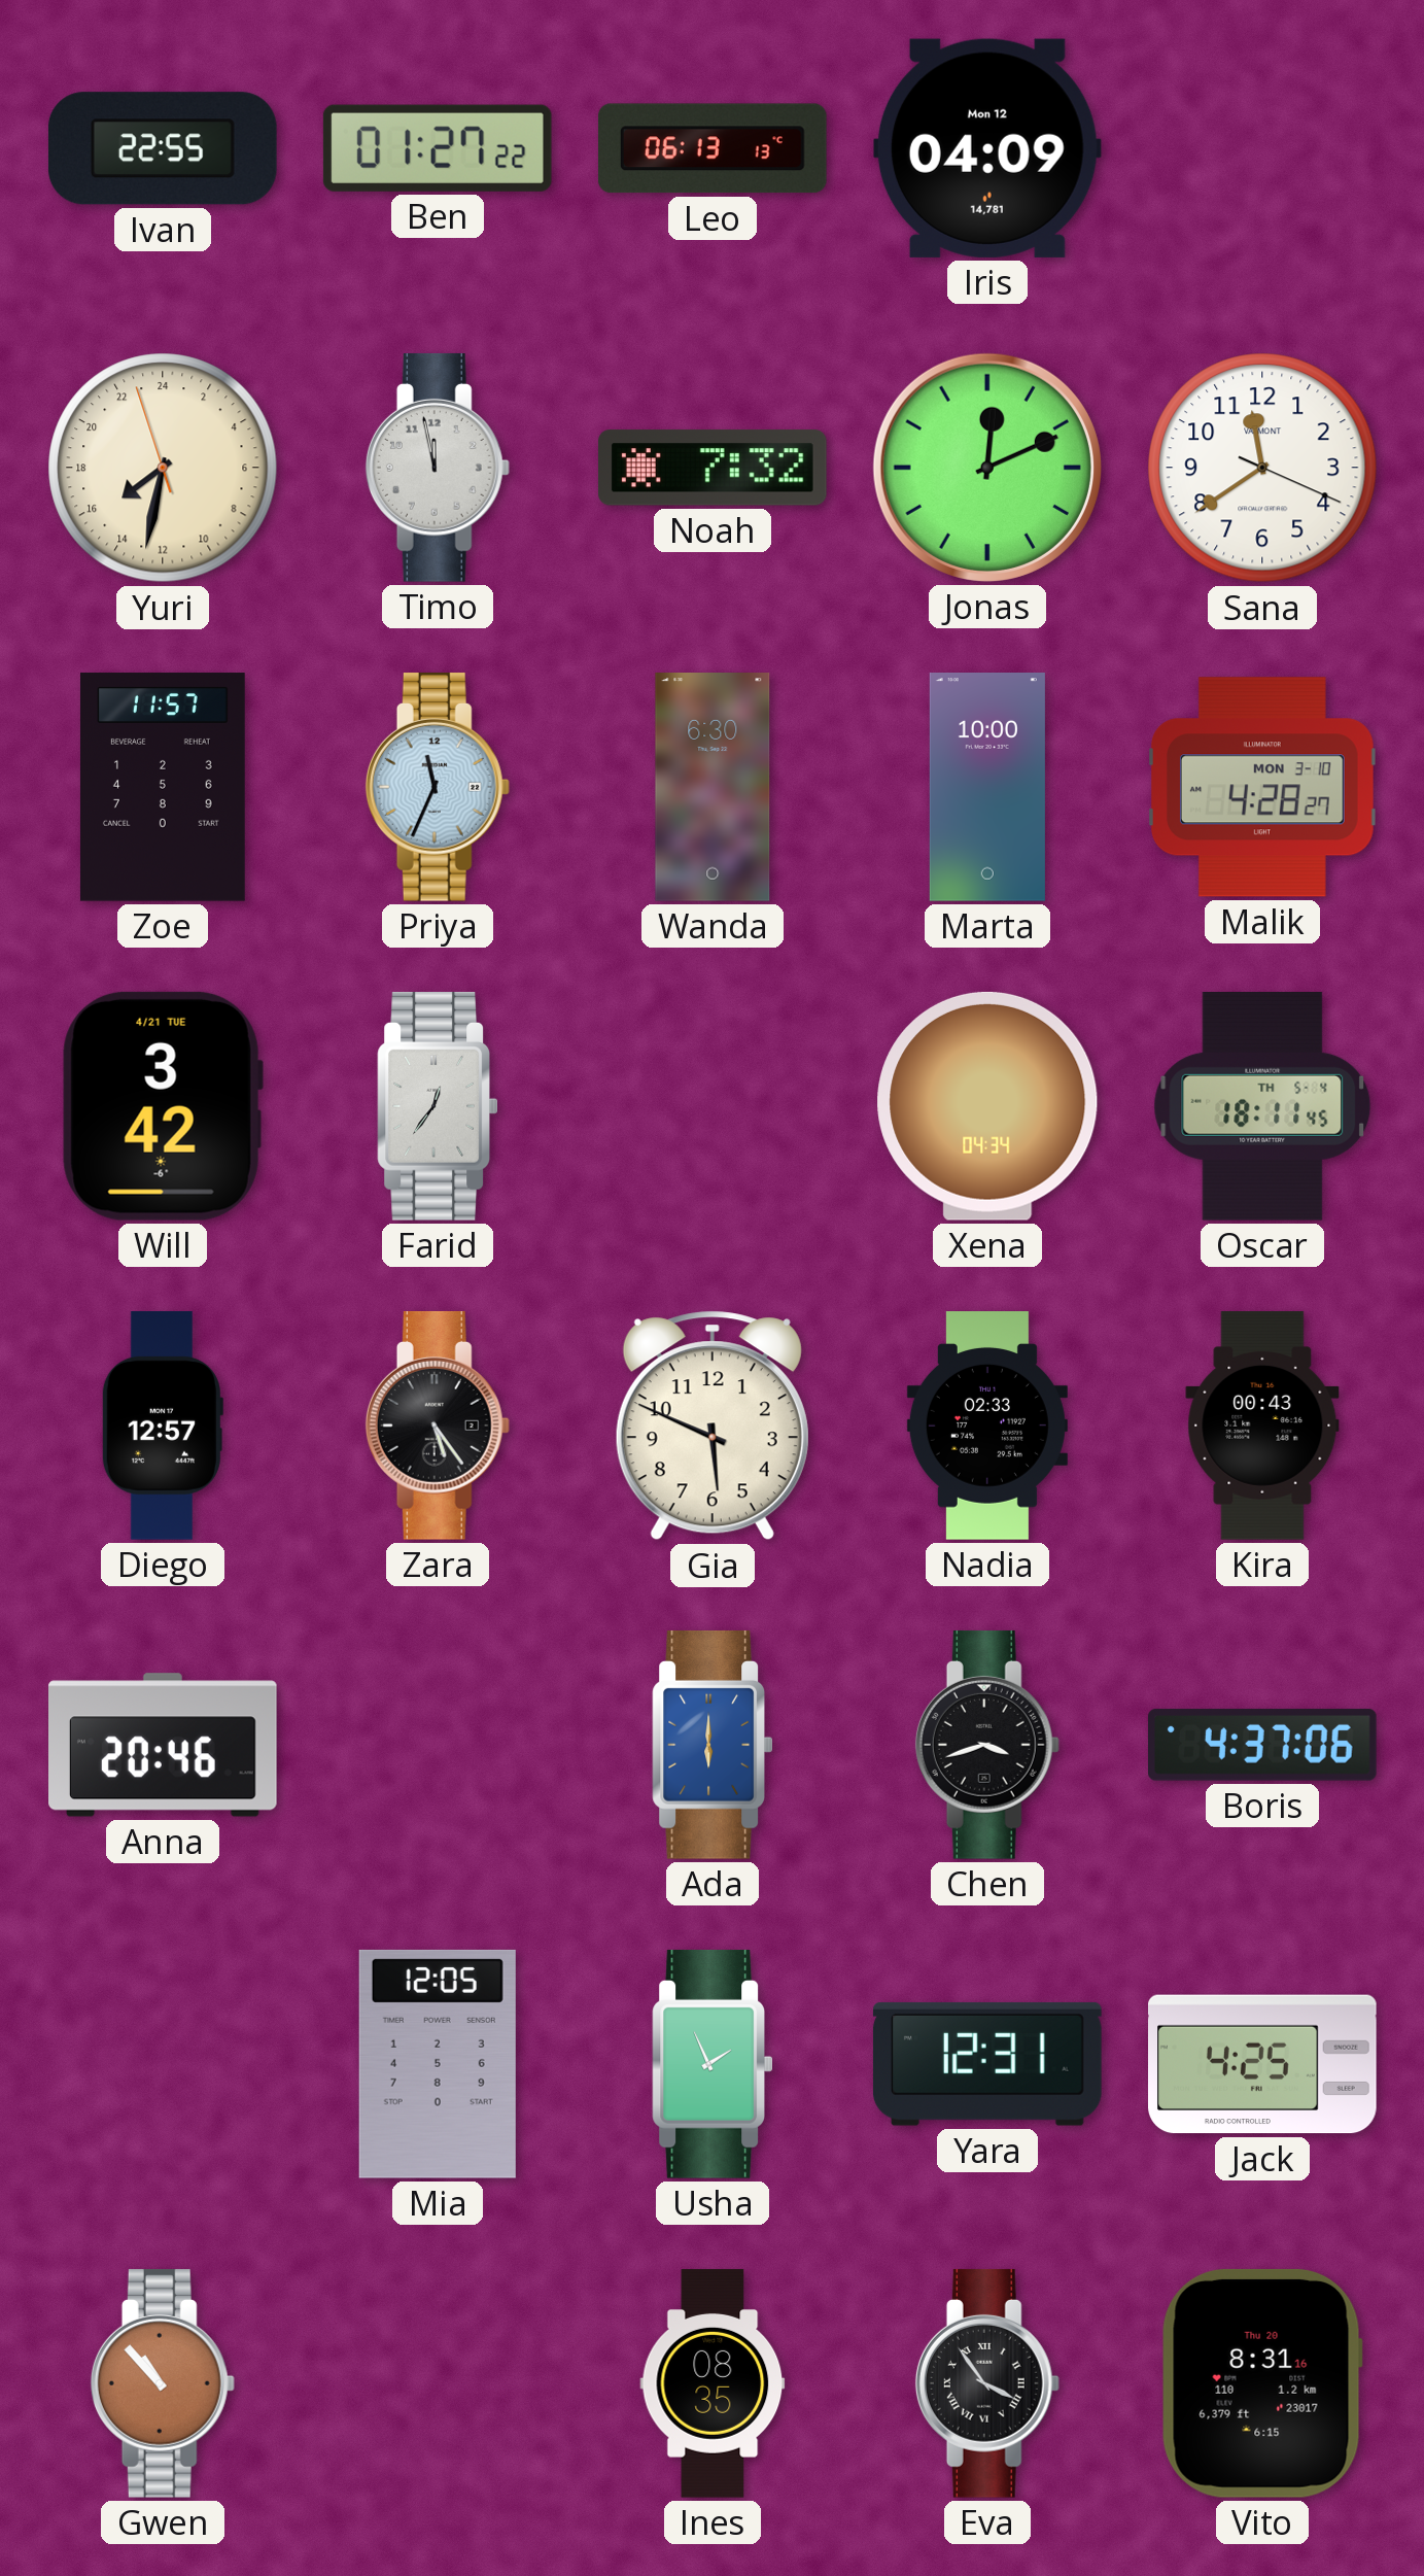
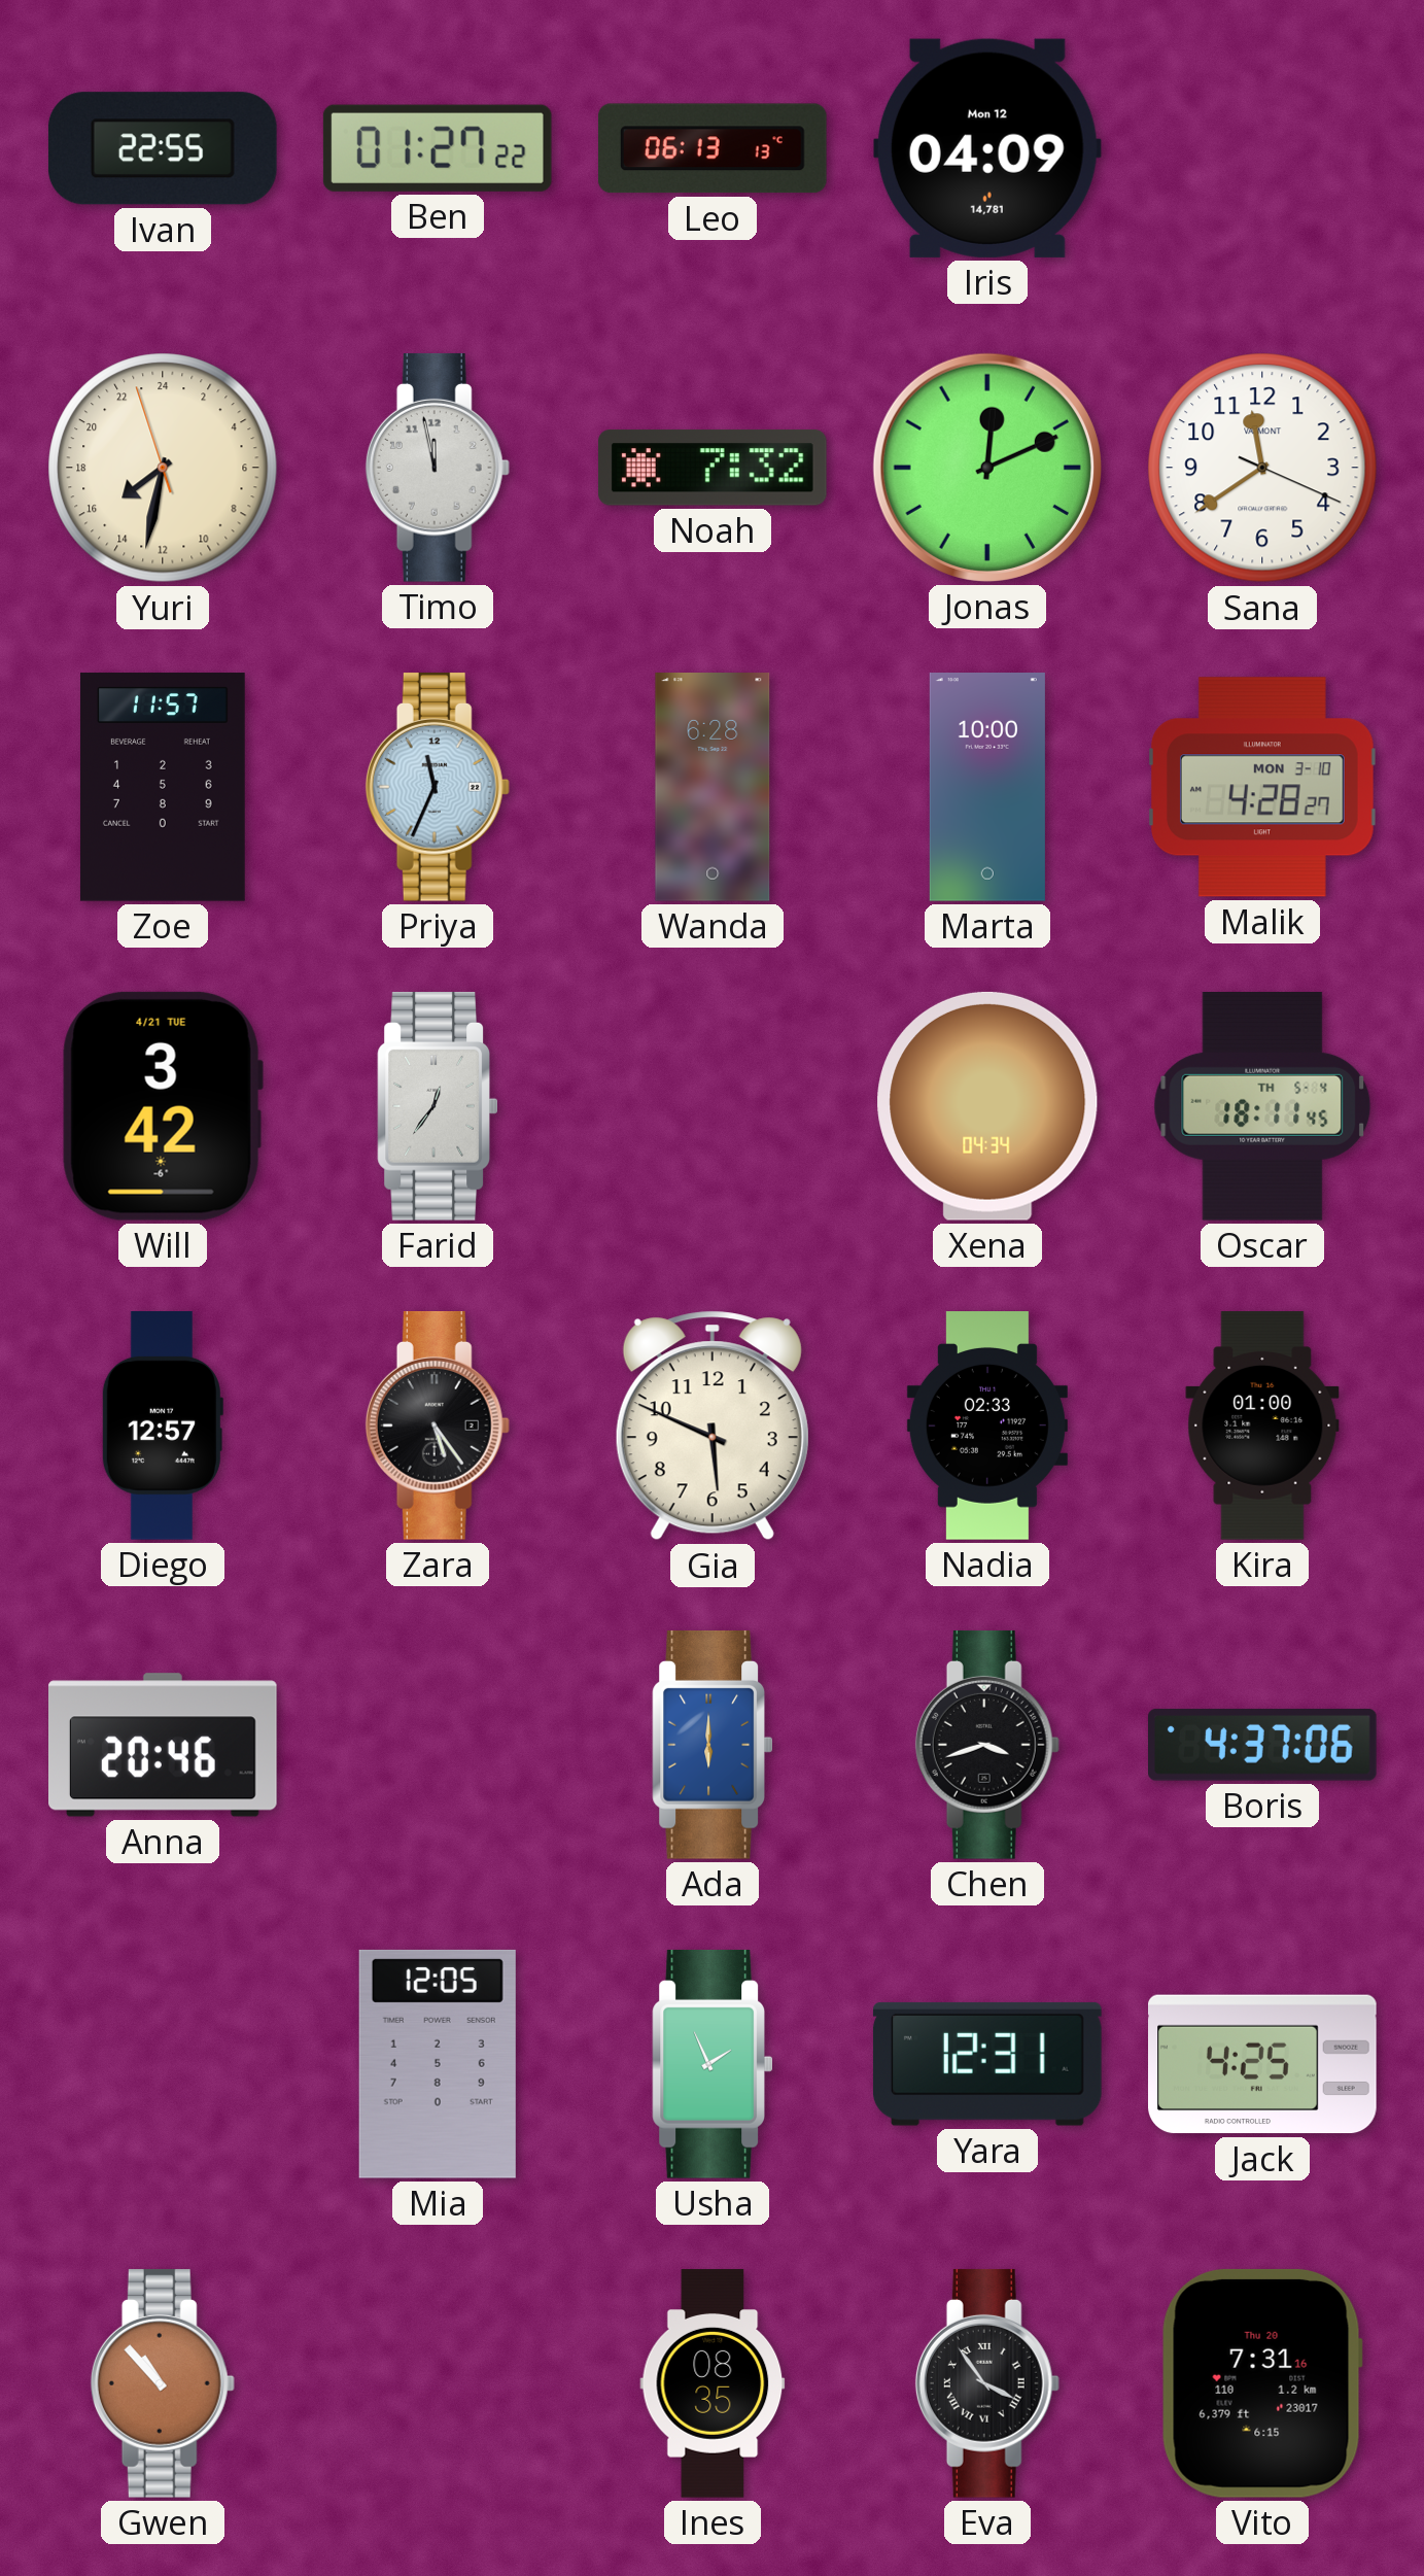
Wanda: 6:30 -> 6:28
Kira: 00:43 -> 01:00
Vito: 8:31 -> 7:31
